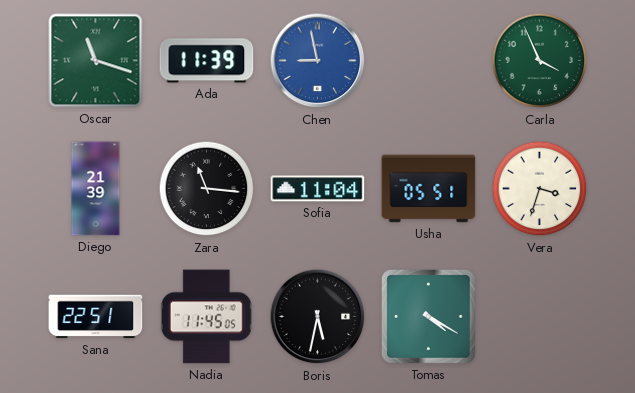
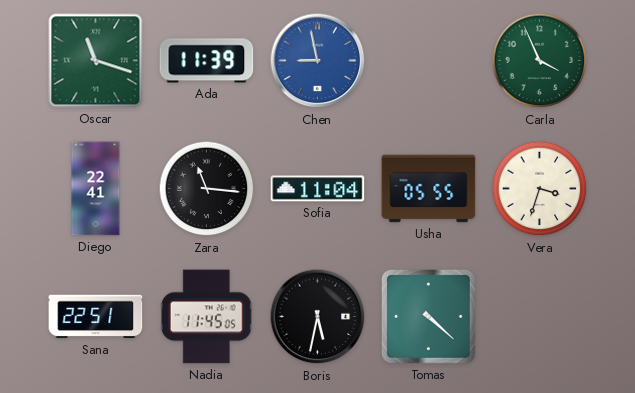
Diego: 21:39 -> 22:41
Usha: 05:51 -> 05:55
Tomas: 4:20 -> 4:22
